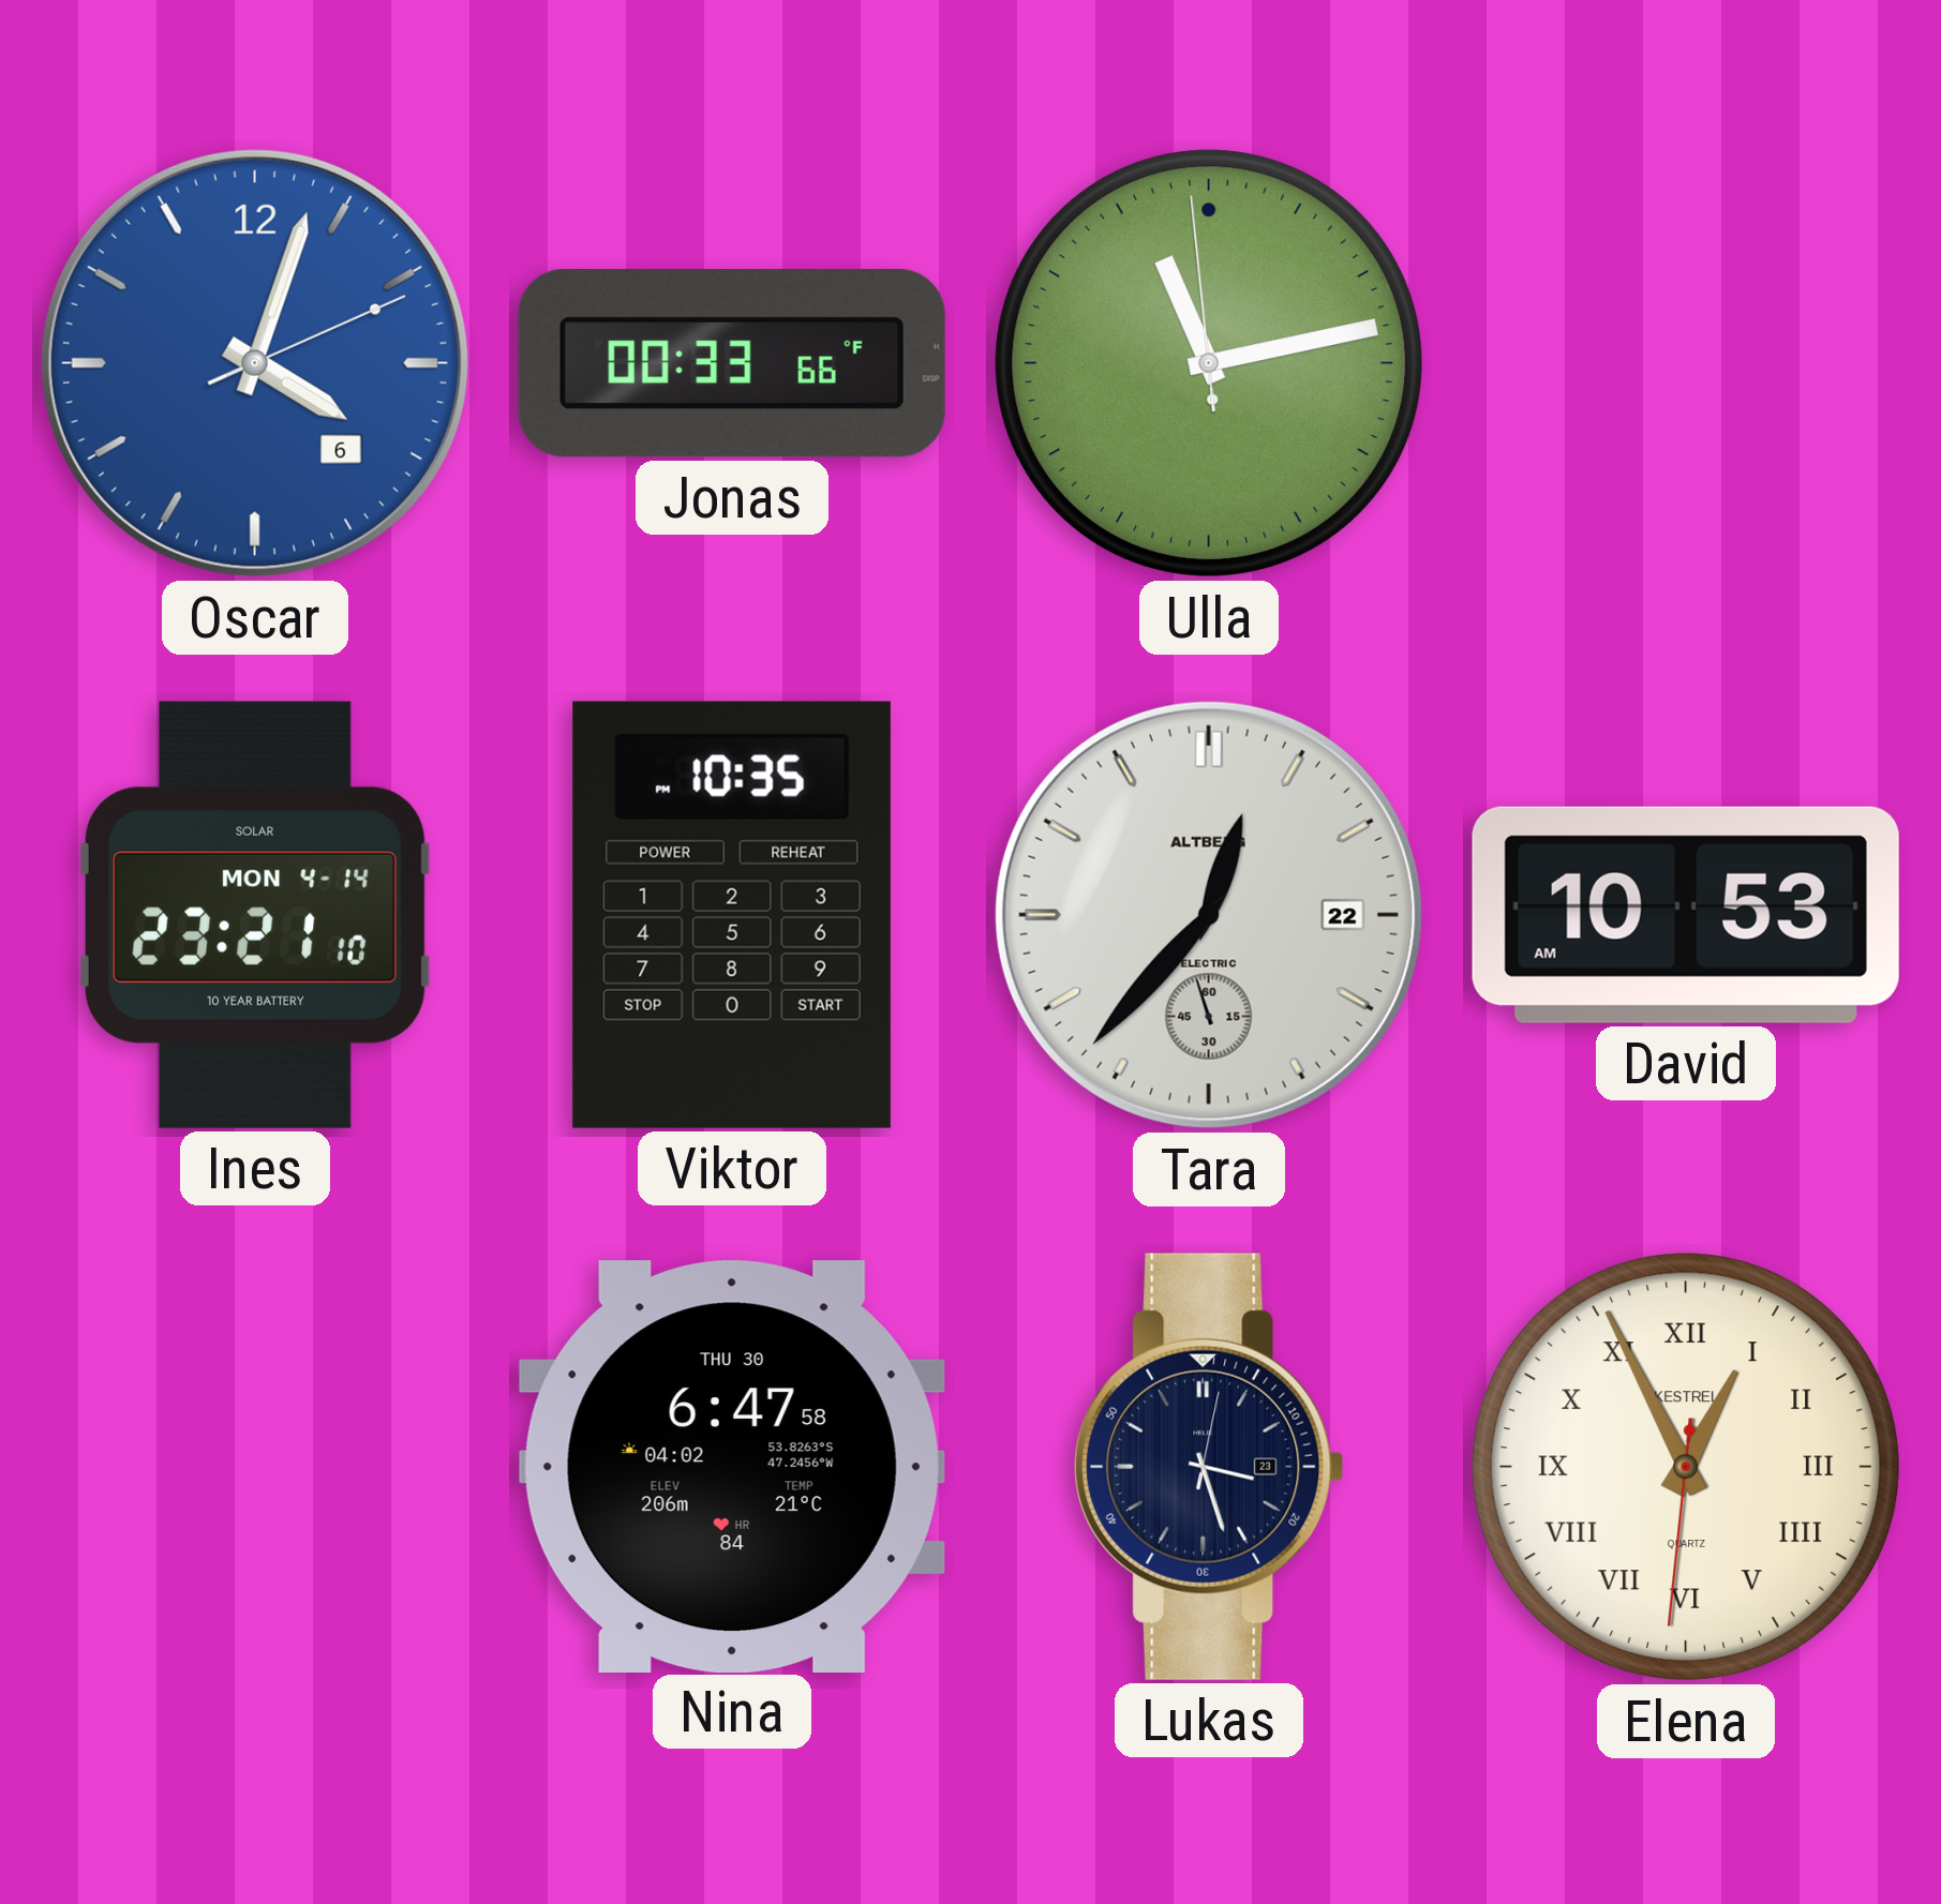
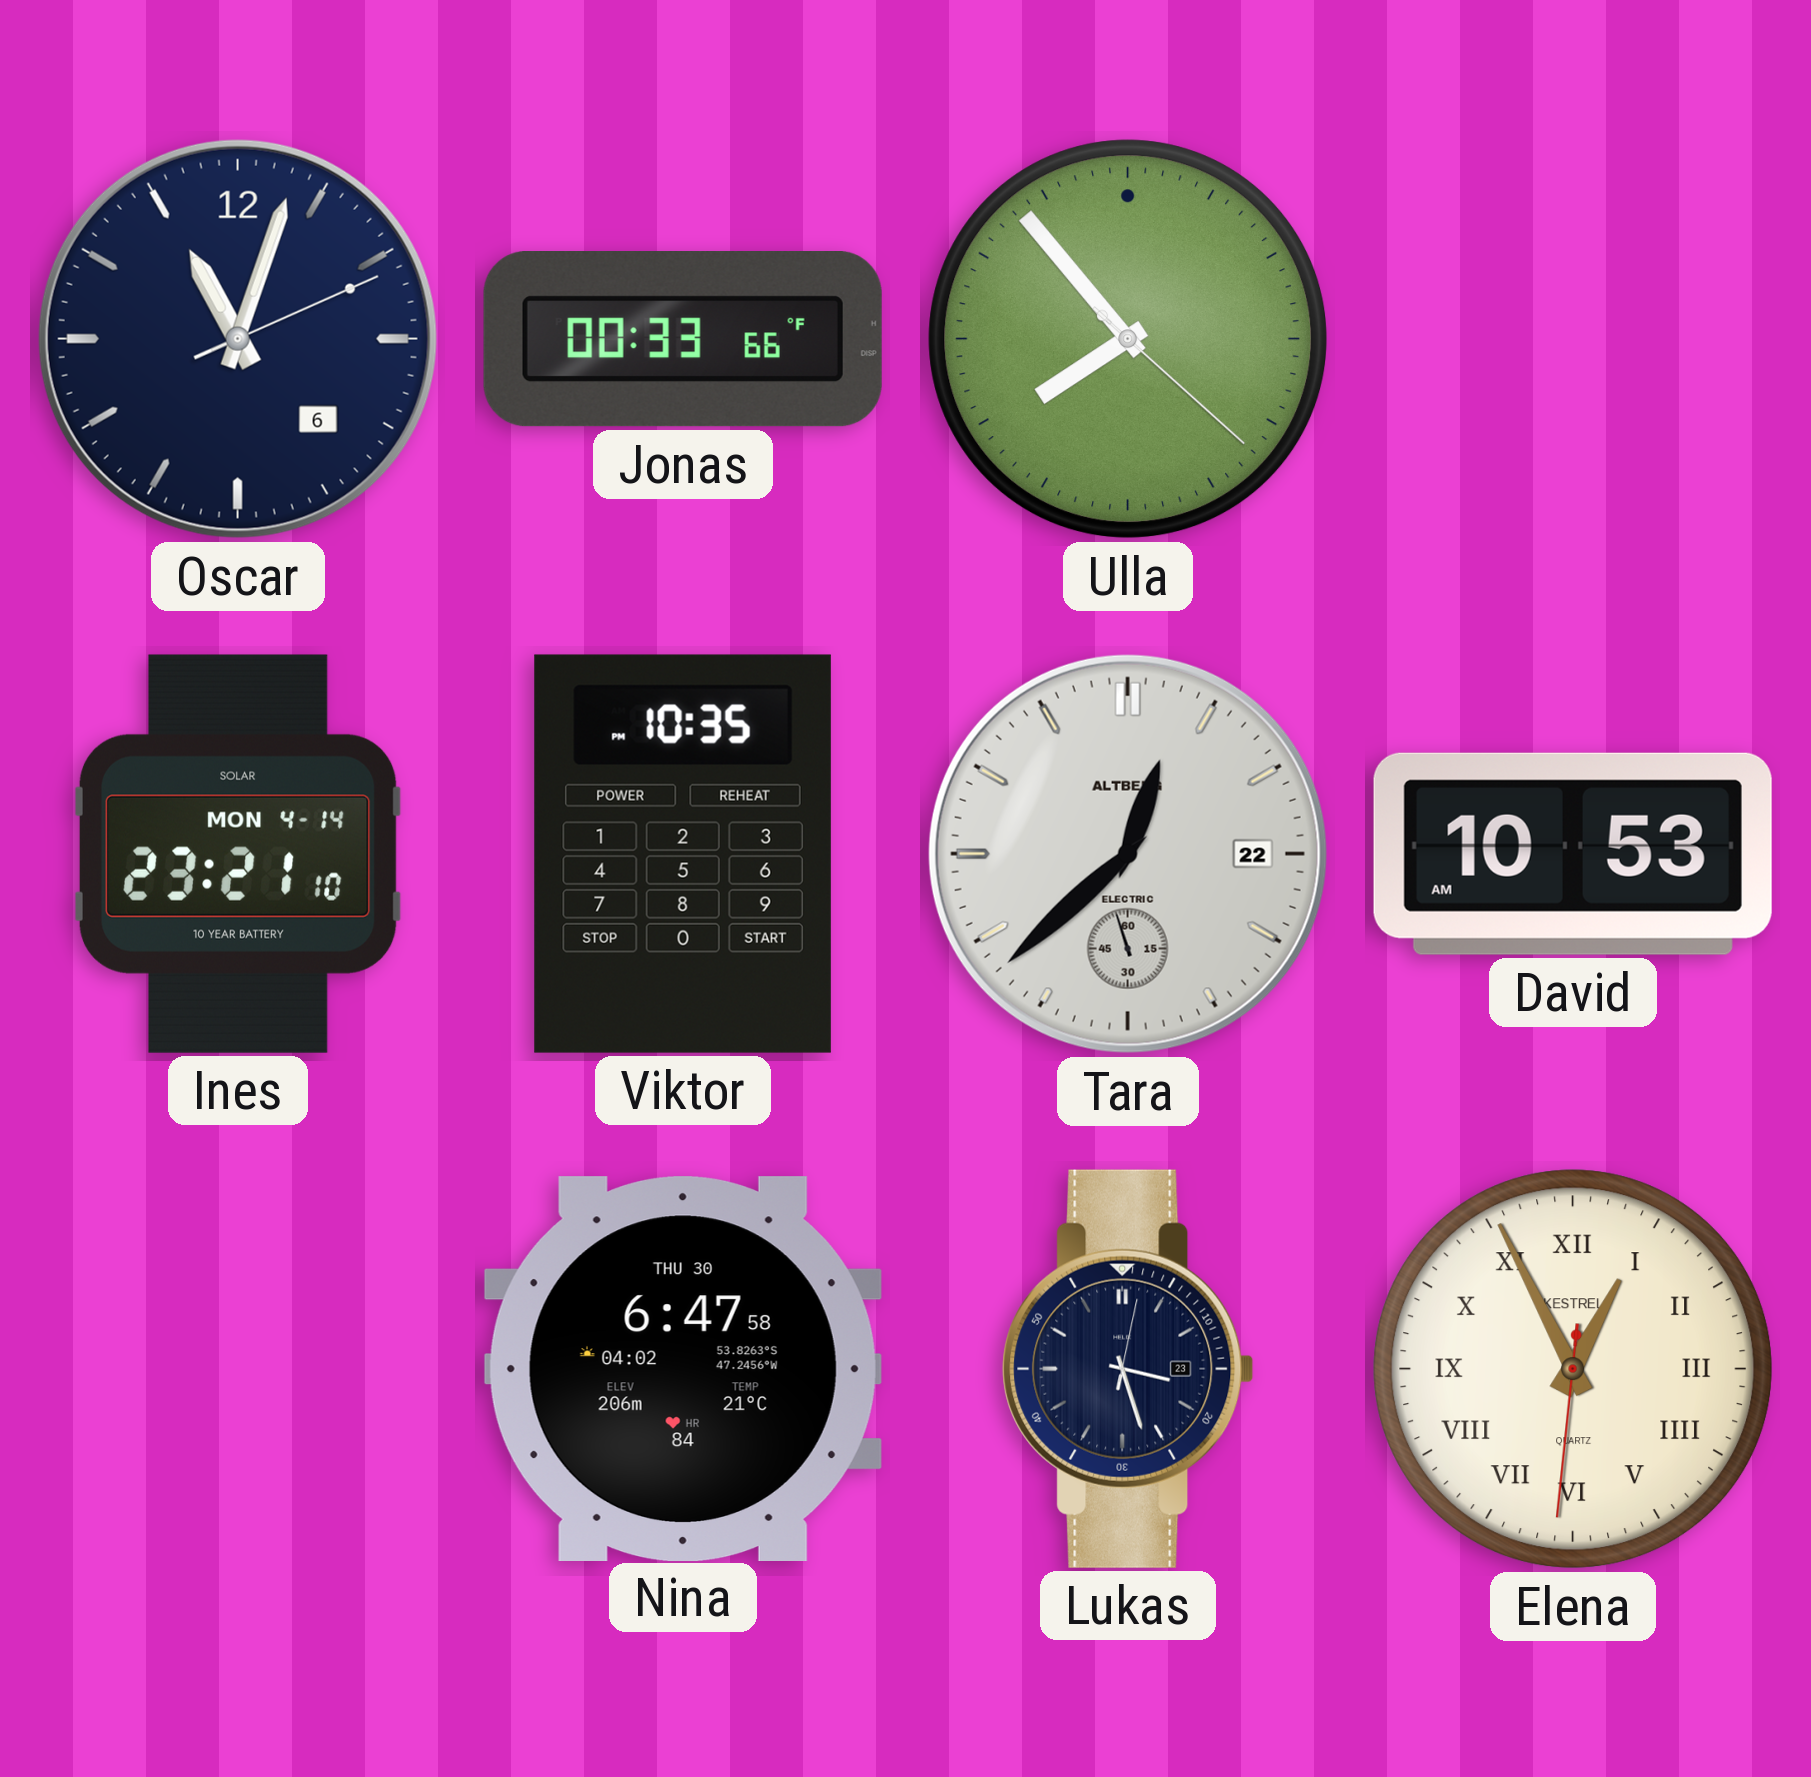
Oscar: 4:03 -> 11:03
Oscar dial: blue -> navy
Ulla: 11:12 -> 7:53
Tara: 12:36 -> 12:37
